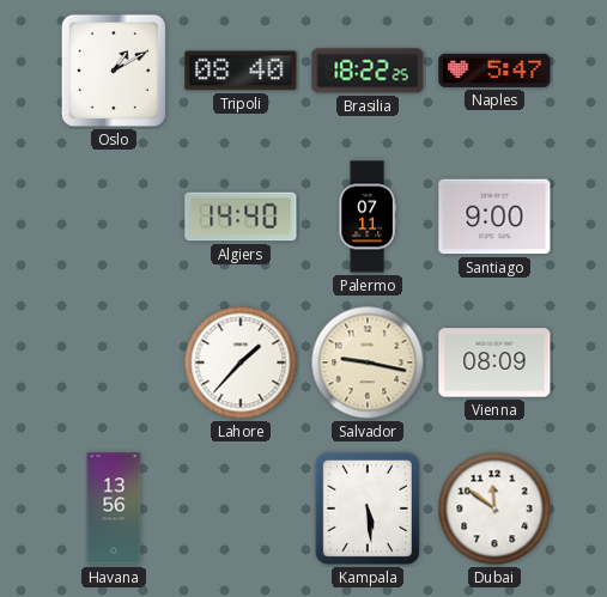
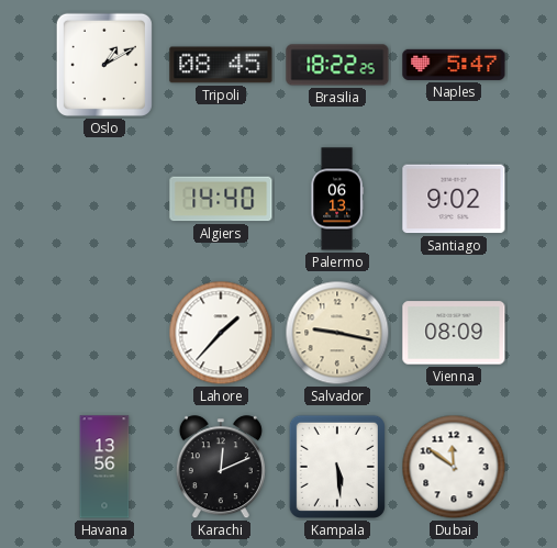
Tripoli: 08:40 -> 08:45
Palermo: 07:11 -> 06:13
Santiago: 9:00 -> 9:02
Karachi: none -> 12:11
